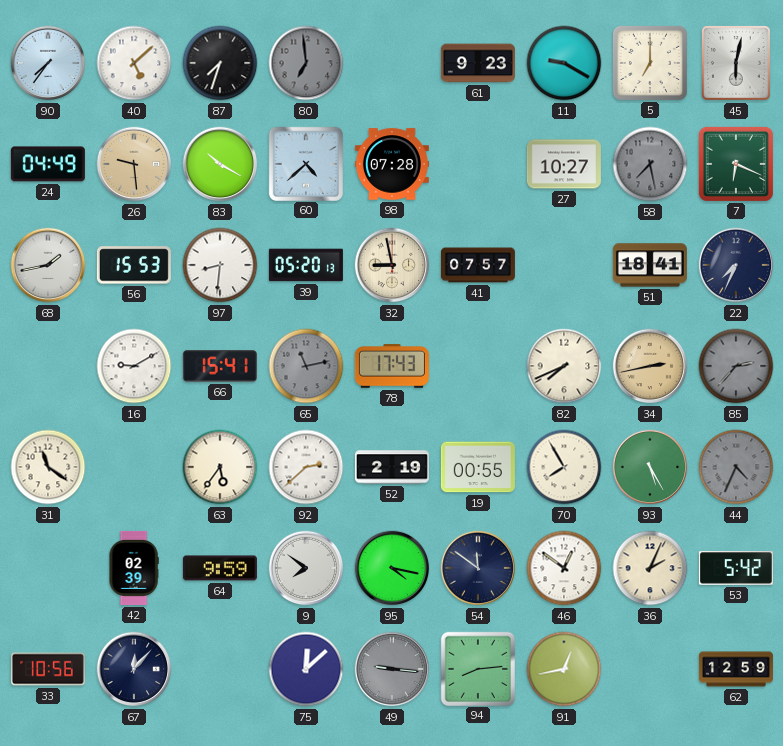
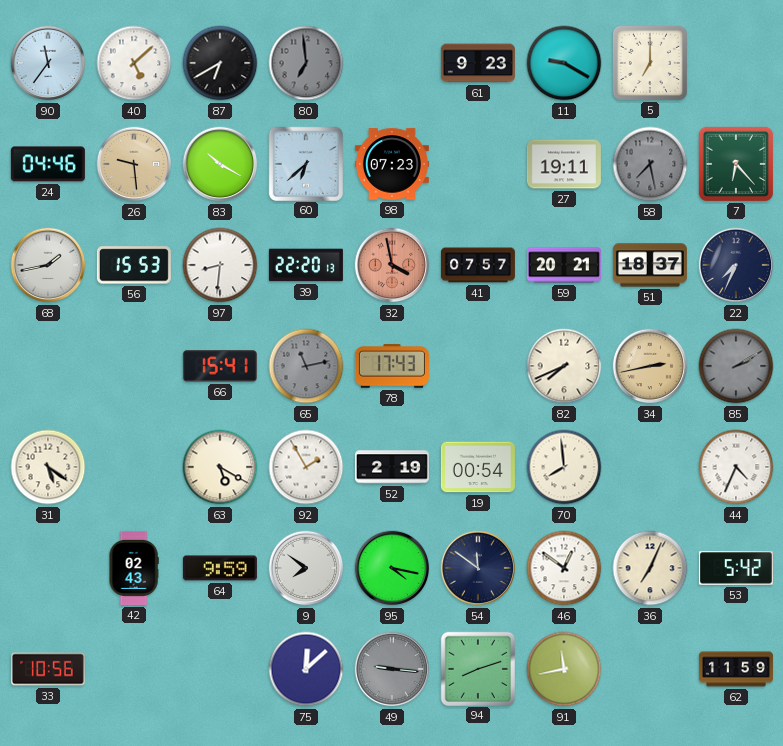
90: 7:36 -> 11:36
87: 7:33 -> 6:40
45: 6:02 -> none
24: 04:49 -> 04:46
60: 4:38 -> 6:38
98: 07:28 -> 07:23
27: 10:27 -> 19:11
7: 6:19 -> 6:23
39: 05:20 -> 22:20
32: 8:58 -> 3:58
32 dial: cream -> salmon
59: none -> 20:21
51: 18:41 -> 18:37
16: 9:10 -> none
85: 2:37 -> 2:10
31: 11:21 -> 5:21
63: 5:36 -> 5:20
92: 2:38 -> 1:55
19: 00:55 -> 00:54
70: 7:55 -> 7:59
93: 5:25 -> none
44 dial: grey -> white
42: 02:39 -> 02:43
36: 2:04 -> 7:04
67: 12:07 -> none
94: 8:14 -> 8:12
91: 12:43 -> 11:43
62: 12:59 -> 11:59
